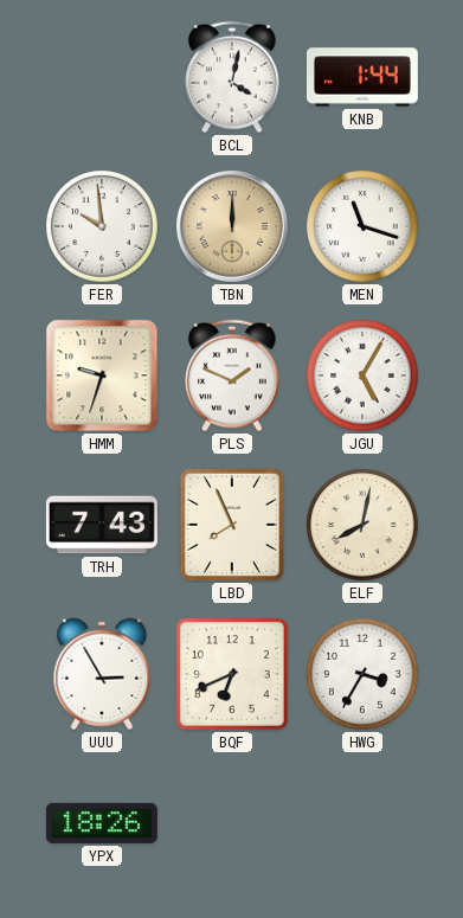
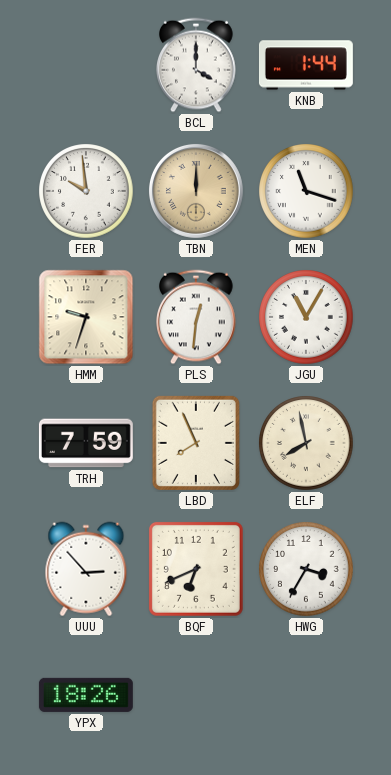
BCL: 4:02 -> 4:00
PLS: 1:49 -> 12:31
JGU: 5:05 -> 11:05
TRH: 7:43 -> 7:59
ELF: 8:02 -> 7:58
UUU: 2:55 -> 2:53
